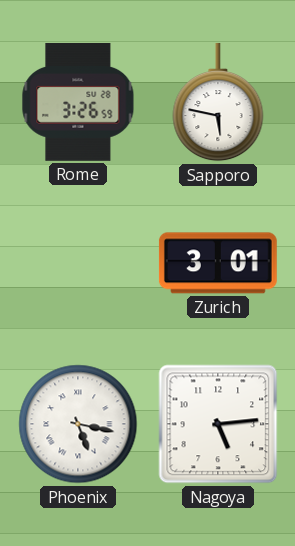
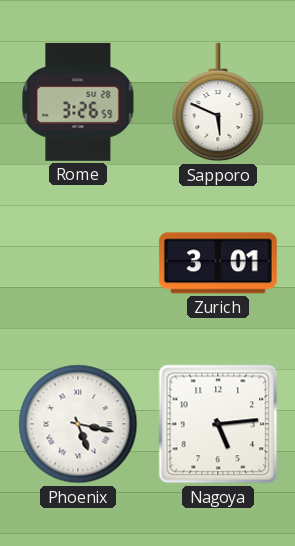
Sapporo: 5:47 -> 5:49
